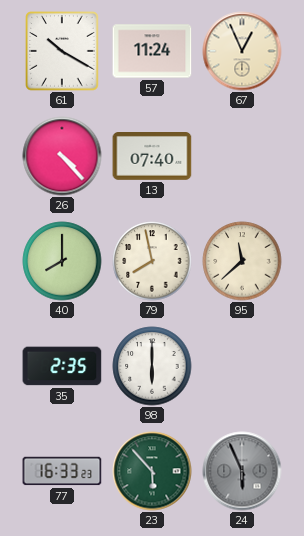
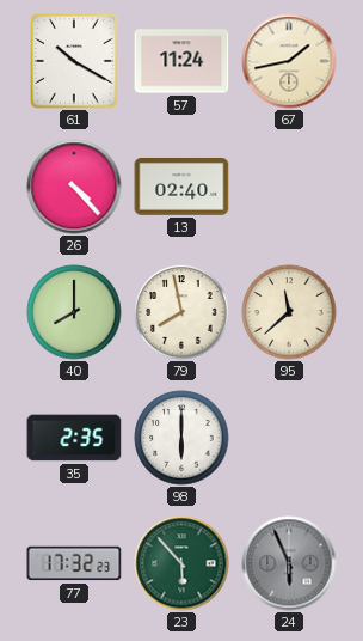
67: 12:56 -> 1:43
13: 07:40 -> 02:40
77: 16:33 -> 17:32
